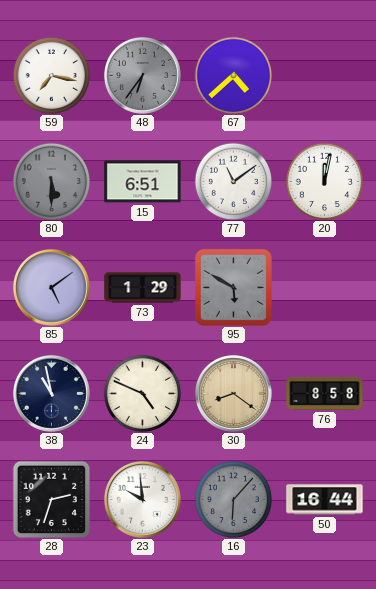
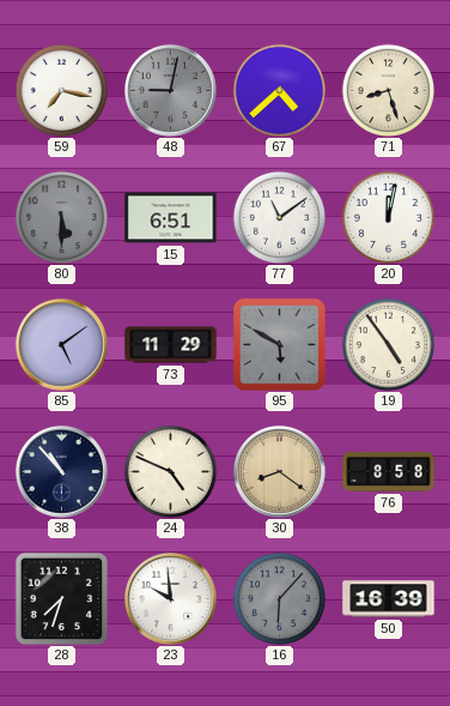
48: 6:36 -> 9:02
71: none -> 8:27
73: 1:29 -> 11:29
19: none -> 4:54
38: 10:58 -> 10:53
28: 2:33 -> 7:33
50: 16:44 -> 16:39
